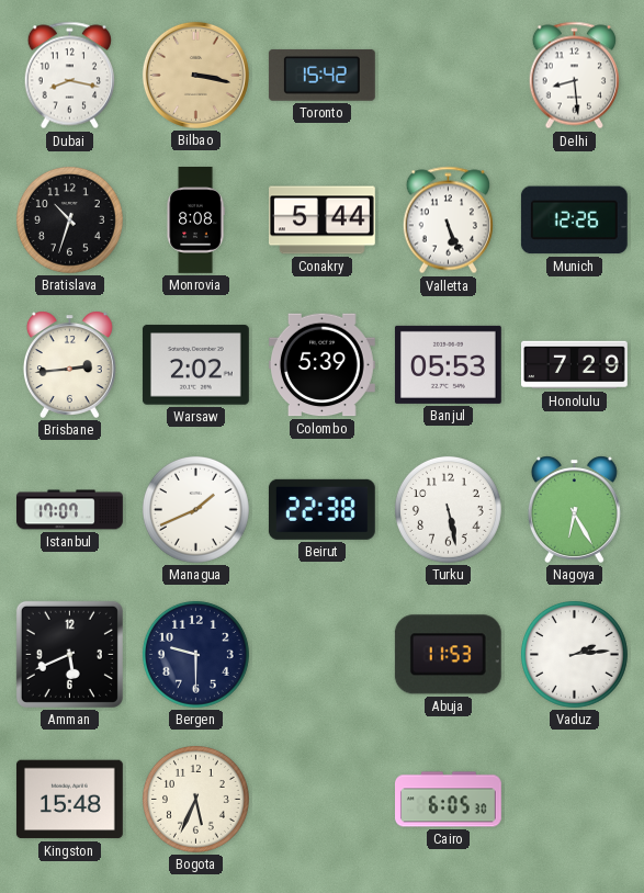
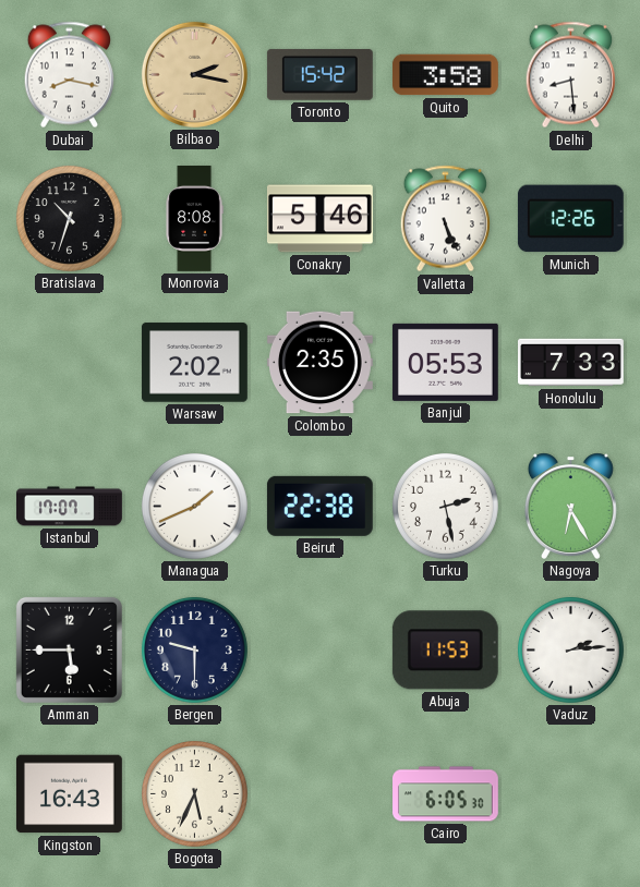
Bilbao: 3:17 -> 2:17
Quito: none -> 3:58
Conakry: 5:44 -> 5:46
Brisbane: 2:44 -> none
Colombo: 5:39 -> 2:35
Honolulu: 7:29 -> 7:33
Turku: 5:28 -> 2:28
Amman: 5:41 -> 5:45
Kingston: 15:48 -> 16:43
